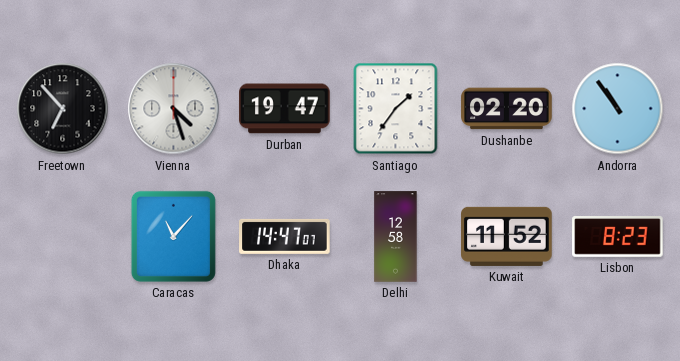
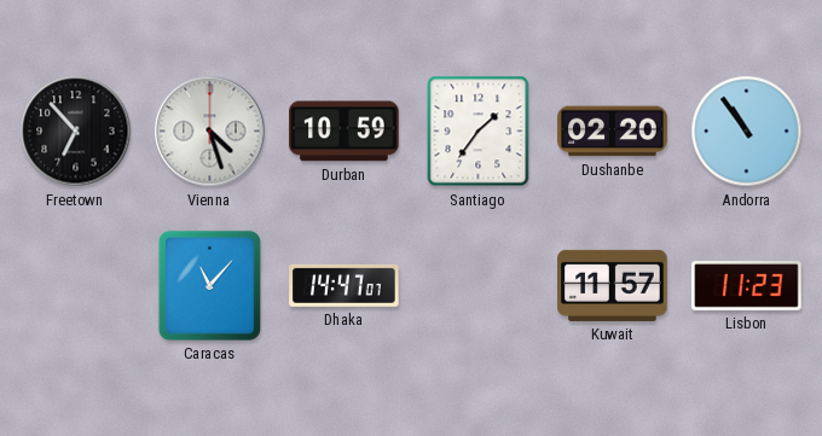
Durban: 19:47 -> 10:59
Delhi: 12:58 -> none
Kuwait: 11:52 -> 11:57
Lisbon: 8:23 -> 11:23
